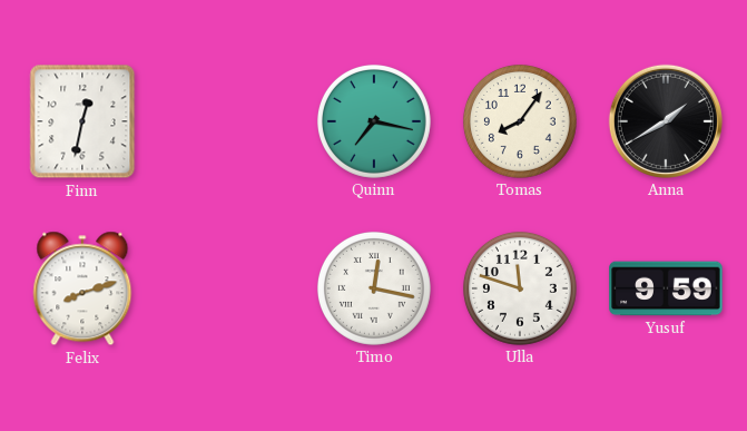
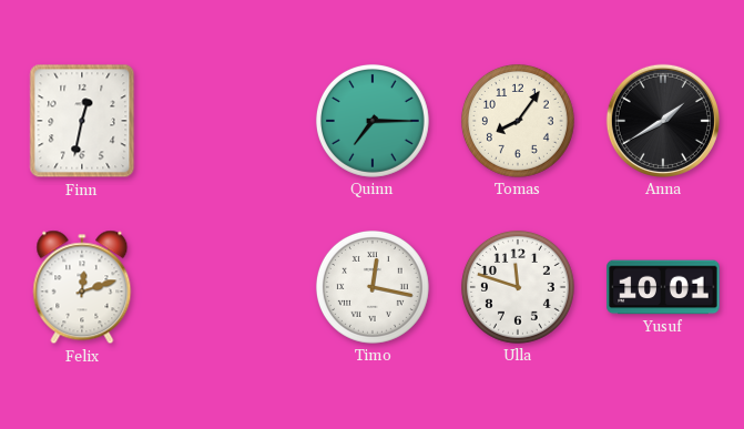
Quinn: 7:17 -> 7:15
Felix: 8:12 -> 12:12
Yusuf: 9:59 -> 10:01
